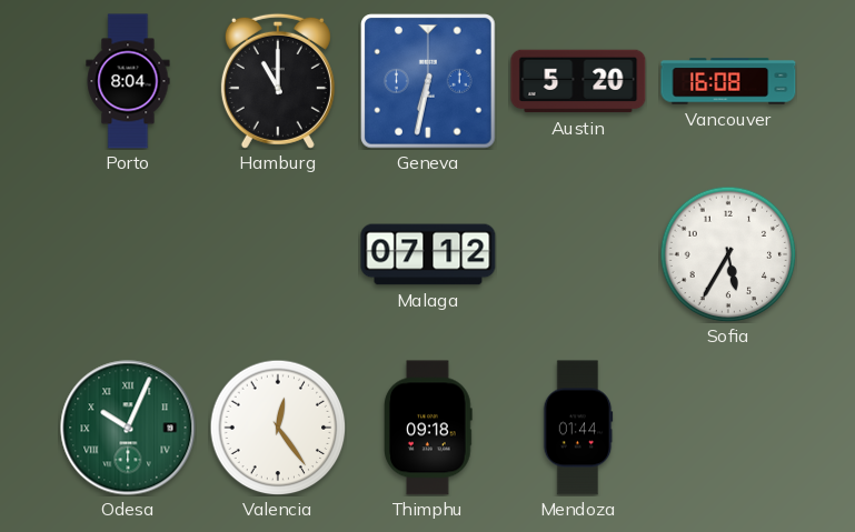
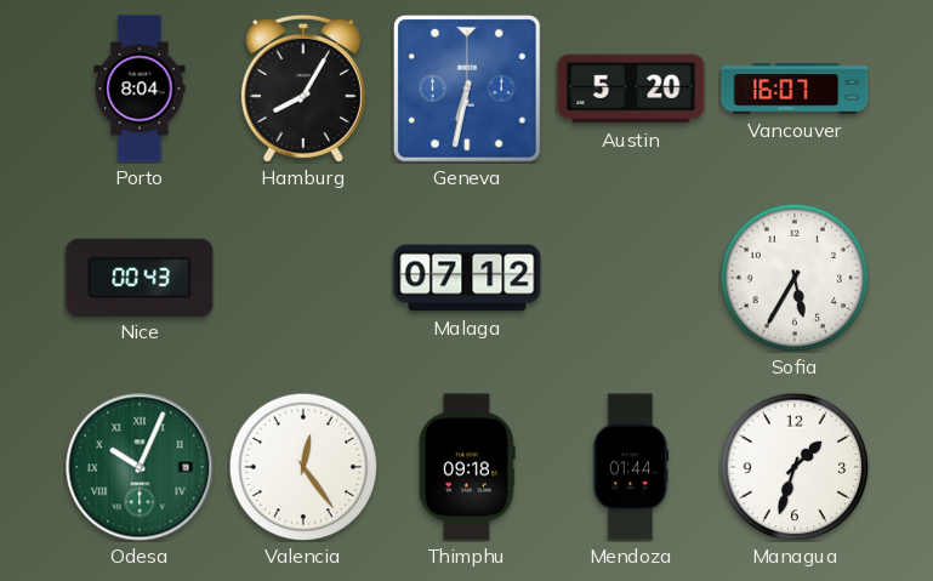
Hamburg: 11:00 -> 8:05
Vancouver: 16:08 -> 16:07
Nice: none -> 00:43
Managua: none -> 1:33
